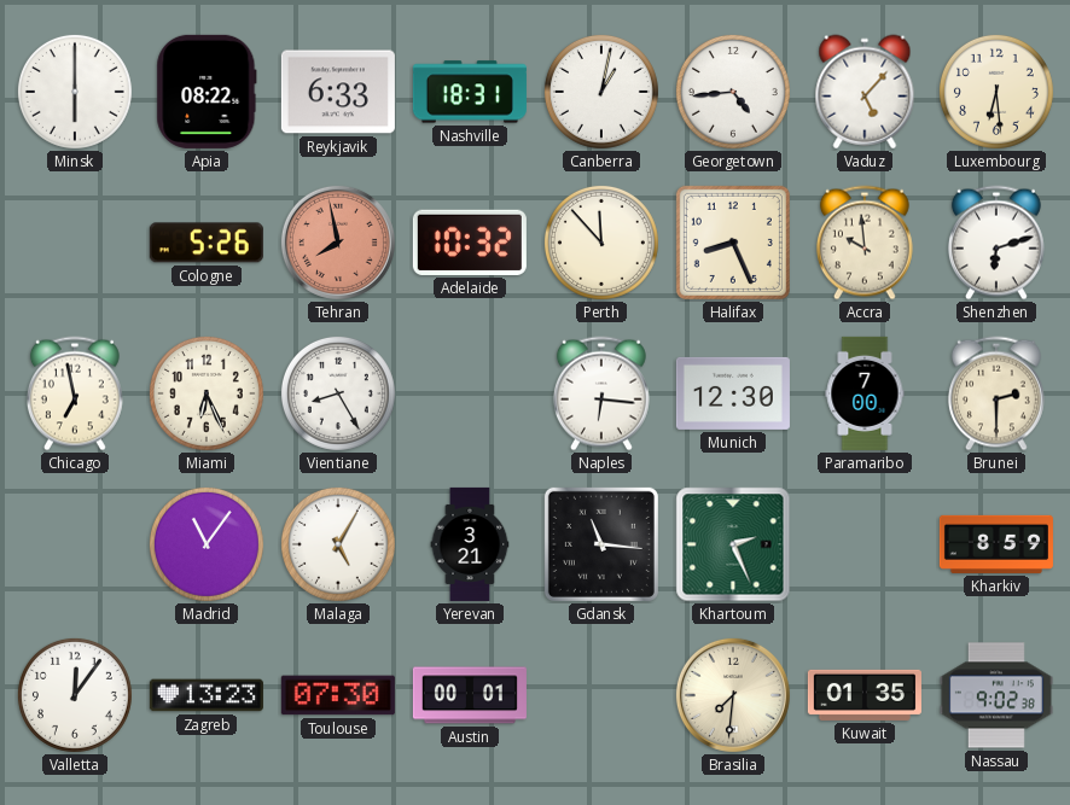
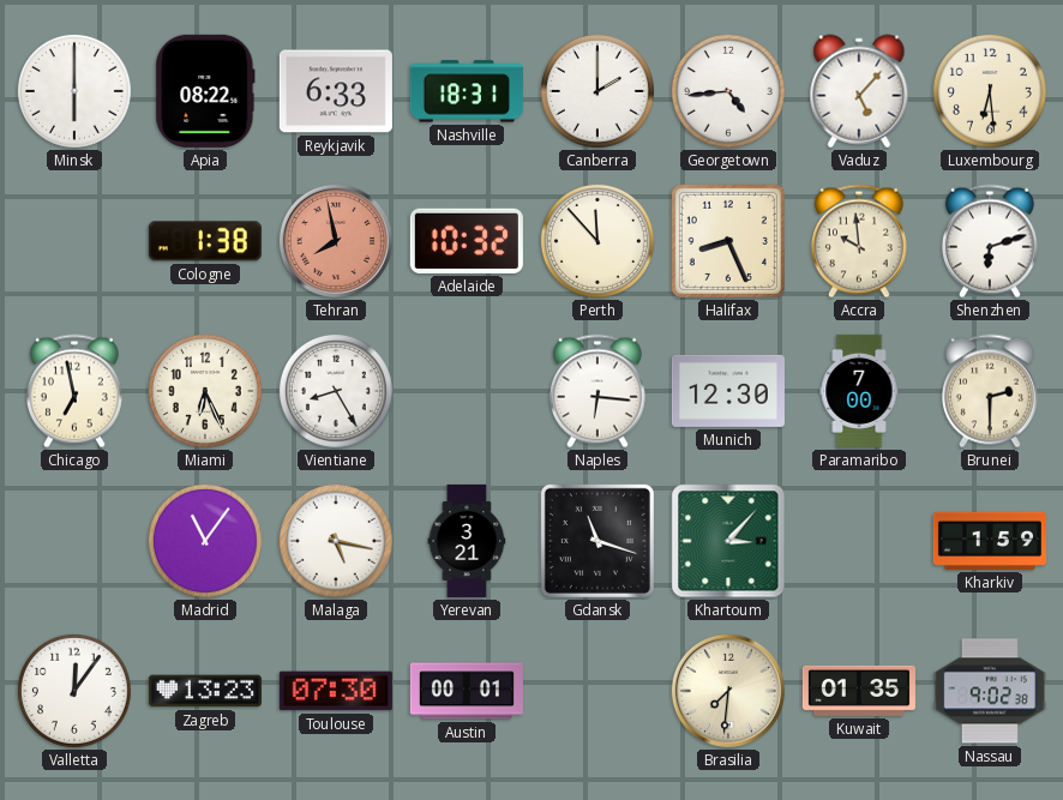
Canberra: 1:02 -> 2:00
Cologne: 5:26 -> 1:38
Malaga: 5:05 -> 5:17
Gdansk: 11:16 -> 11:18
Khartoum: 2:26 -> 3:07
Kharkiv: 8:59 -> 1:59
